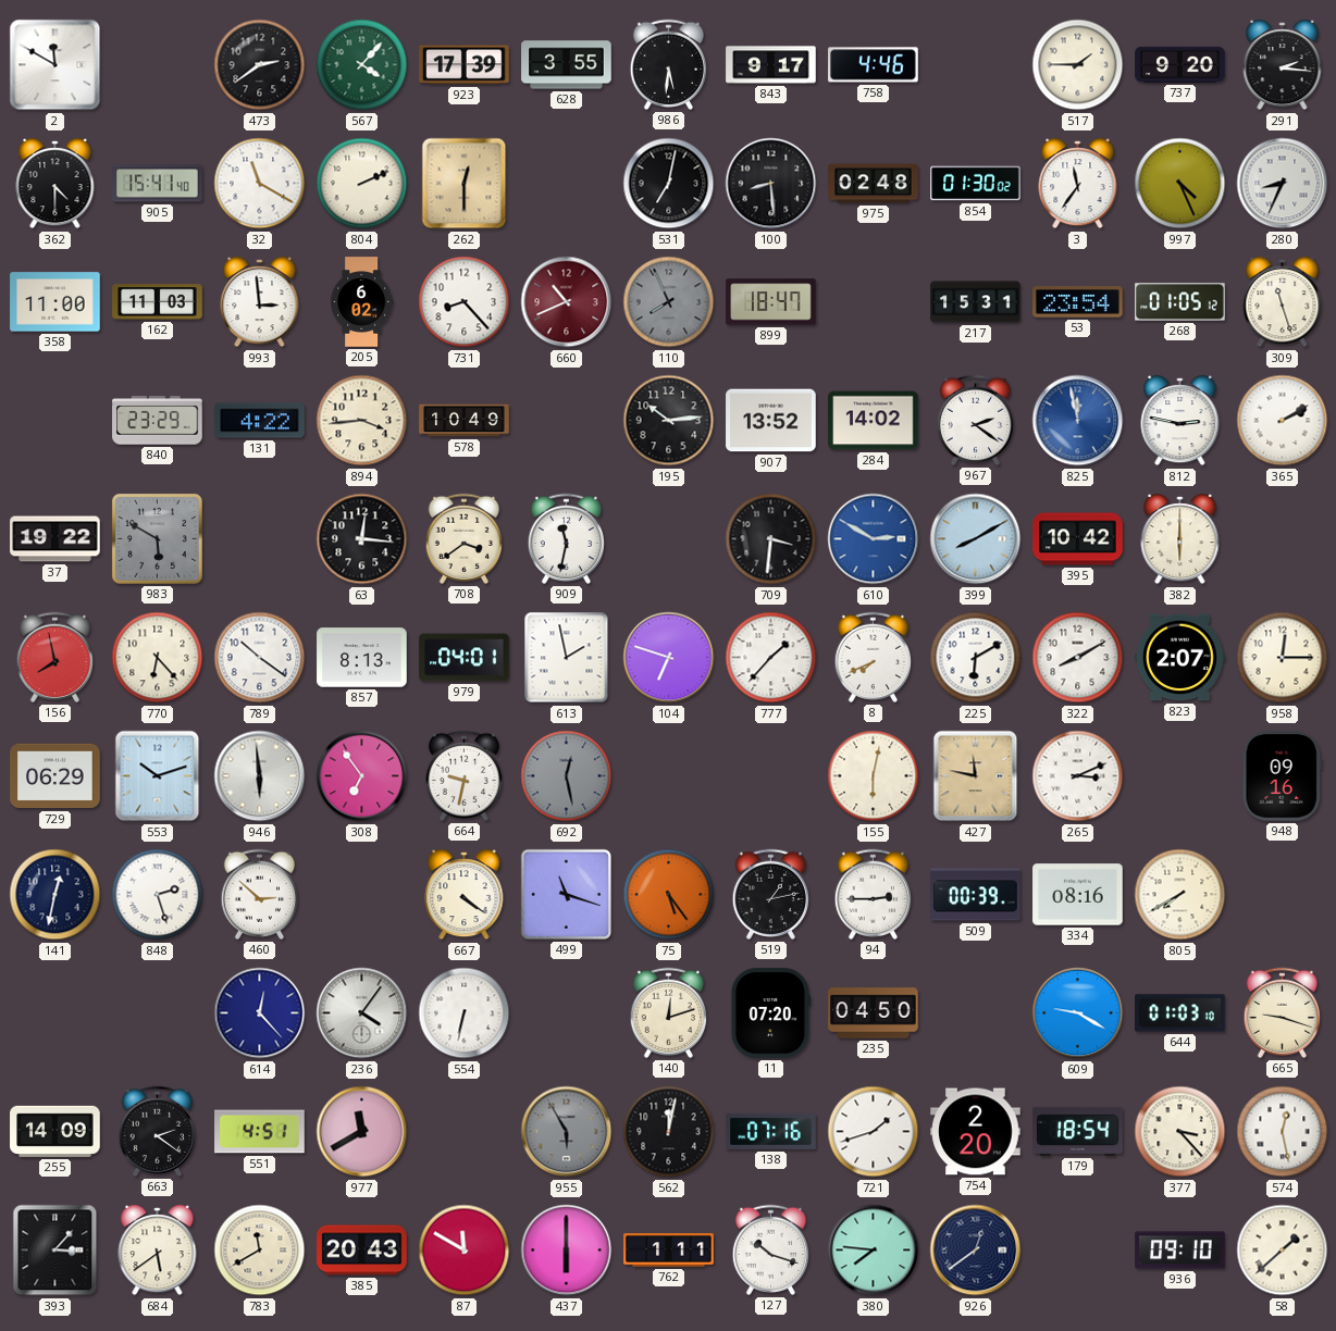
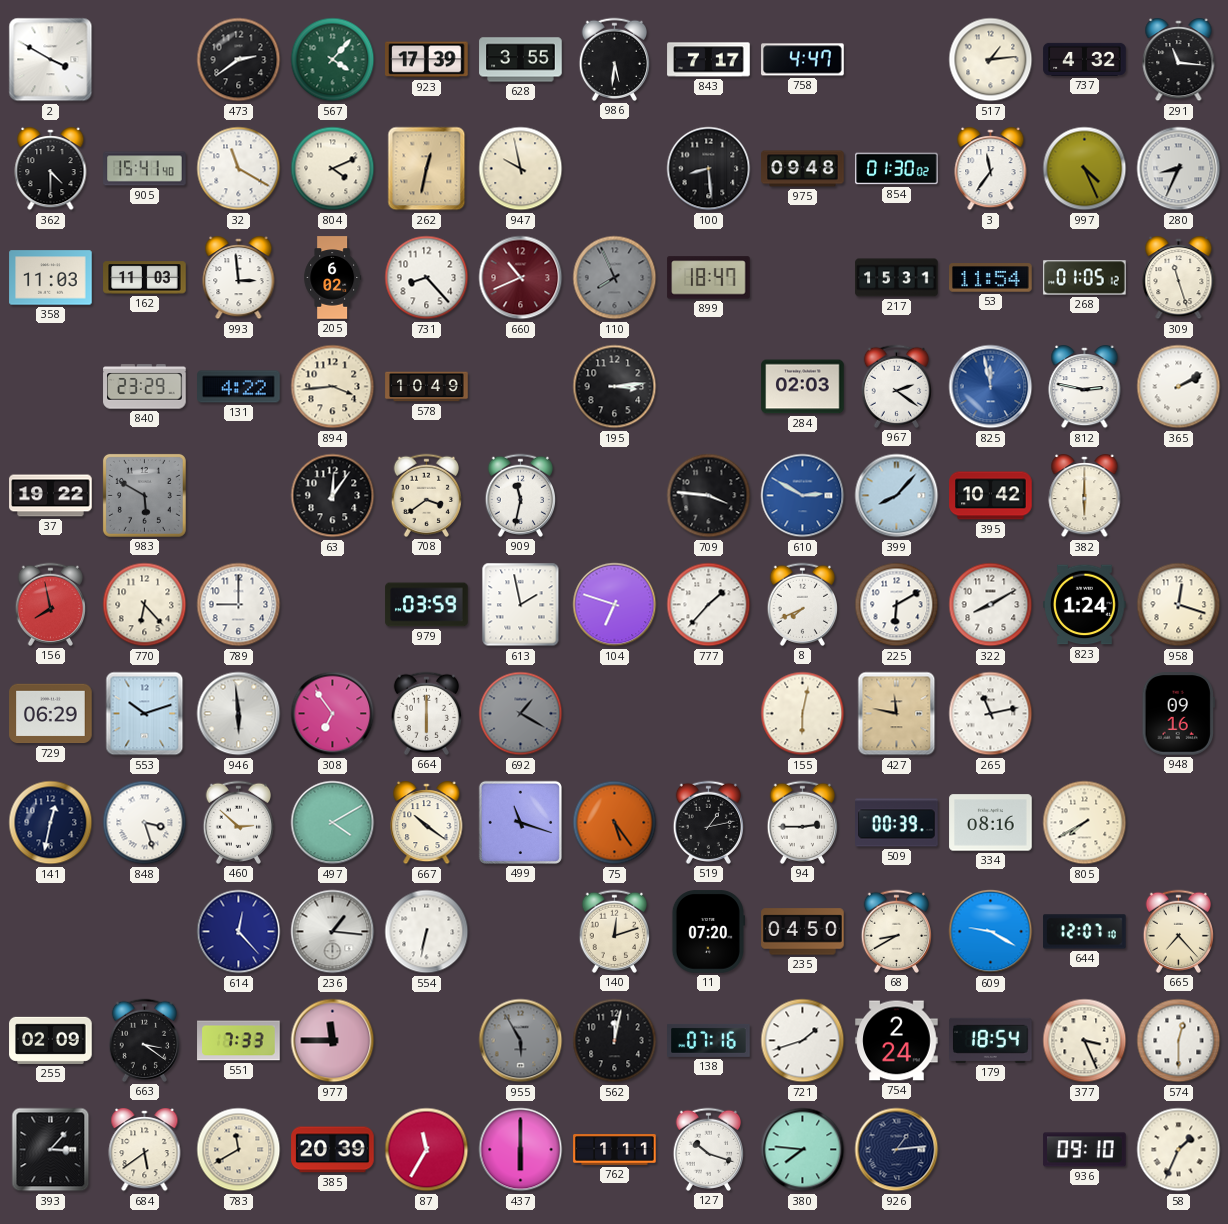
2: 11:50 -> 3:50
843: 9:17 -> 7:17
758: 4:46 -> 4:47
517: 1:45 -> 1:14
737: 9:20 -> 4:32
291: 2:16 -> 11:16
804: 2:11 -> 4:11
262: 12:30 -> 12:32
947: none -> 9:58
531: 7:02 -> none
975: 02:48 -> 09:48
358: 11:00 -> 11:03
53: 23:54 -> 11:54
195: 10:14 -> 3:14
907: 13:52 -> none
284: 14:02 -> 02:03
63: 12:16 -> 12:06
709: 3:31 -> 3:46
399: 8:10 -> 8:07
789: 10:21 -> 9:00
857: 8:13 -> none
979: 04:01 -> 03:59
823: 2:07 -> 1:24
958: 12:15 -> 12:18
664: 9:32 -> 6:00
692: 12:28 -> 1:20
265: 3:11 -> 11:13
848: 2:27 -> 3:27
497: none -> 4:10
667: 4:21 -> 10:21
236: 4:06 -> 1:16
68: none -> 8:40
644: 01:03 -> 12:07
665: 9:18 -> 7:23
255: 14:09 -> 02:09
663: 2:21 -> 3:21
551: 4:51 -> 7:33
977: 11:40 -> 11:45
754: 2:20 -> 2:24
377: 3:23 -> 3:26
574: 12:28 -> 12:30
385: 20:43 -> 20:39
87: 11:50 -> 11:35
926: 12:39 -> 1:14
58: 1:38 -> 1:34
